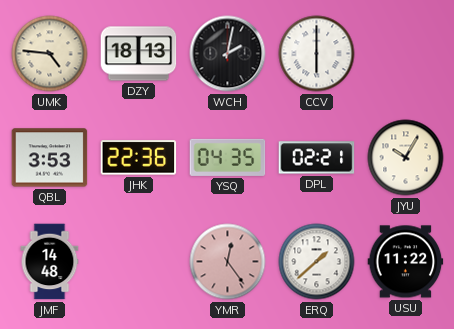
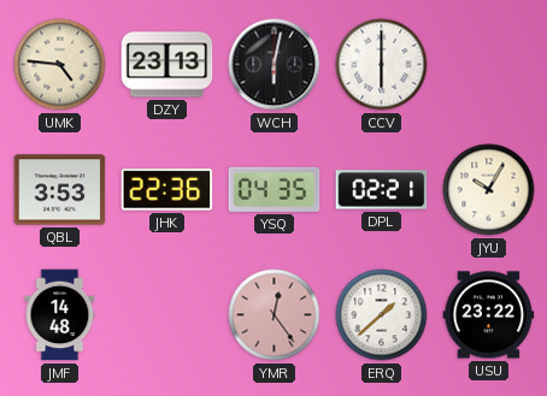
DZY: 18:13 -> 23:13
WCH: 2:02 -> 6:02
USU: 11:22 -> 23:22
